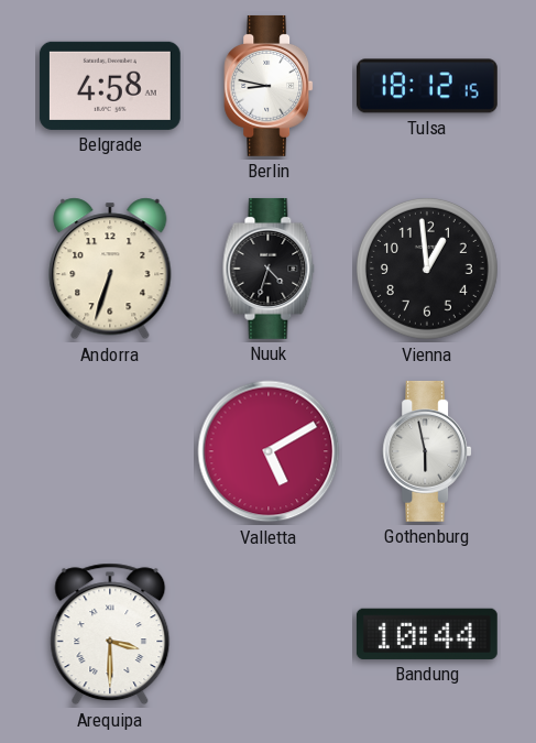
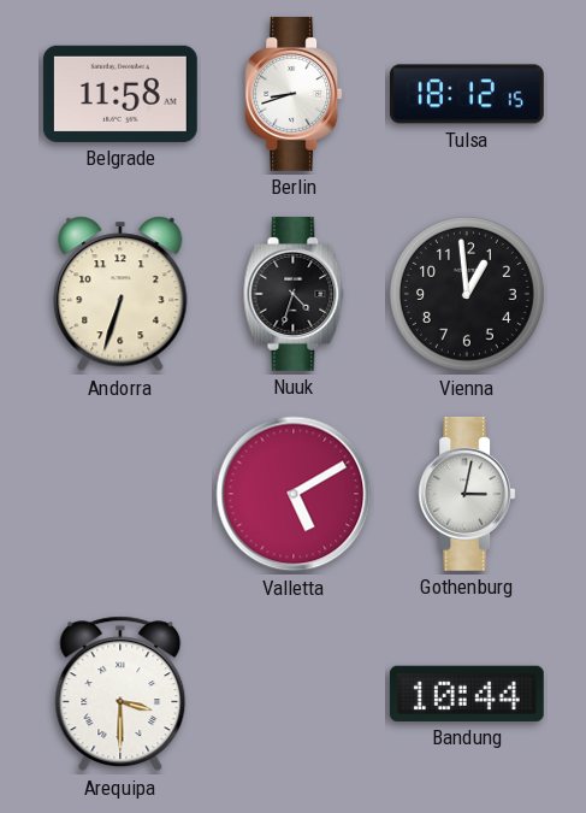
Belgrade: 4:58 -> 11:58
Berlin: 8:47 -> 8:42
Gothenburg: 5:58 -> 3:02
